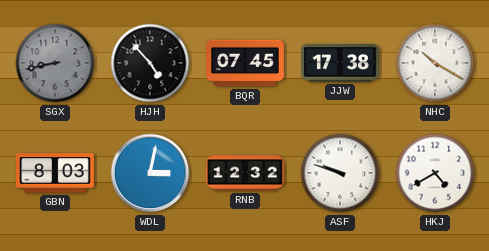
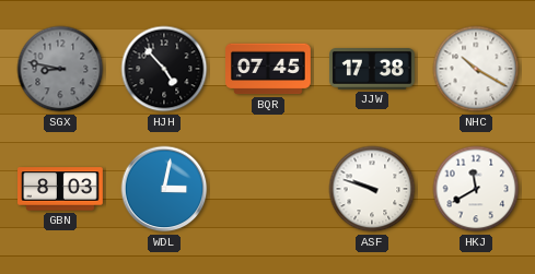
SGX: 8:43 -> 8:47
RNB: 12:32 -> none
HKJ: 4:40 -> 11:40
